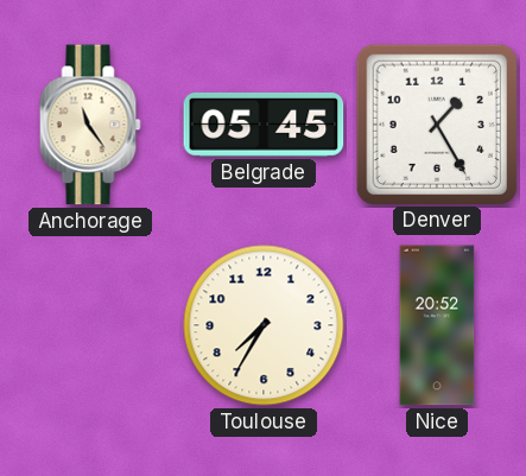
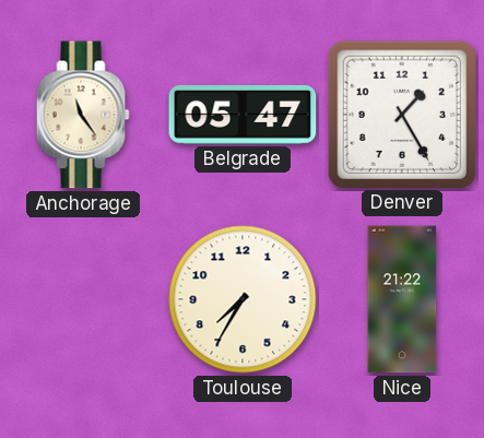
Belgrade: 05:45 -> 05:47
Nice: 20:52 -> 21:22
